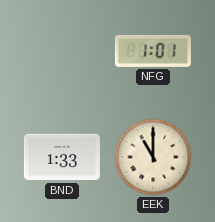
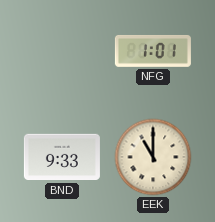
BND: 1:33 -> 9:33
